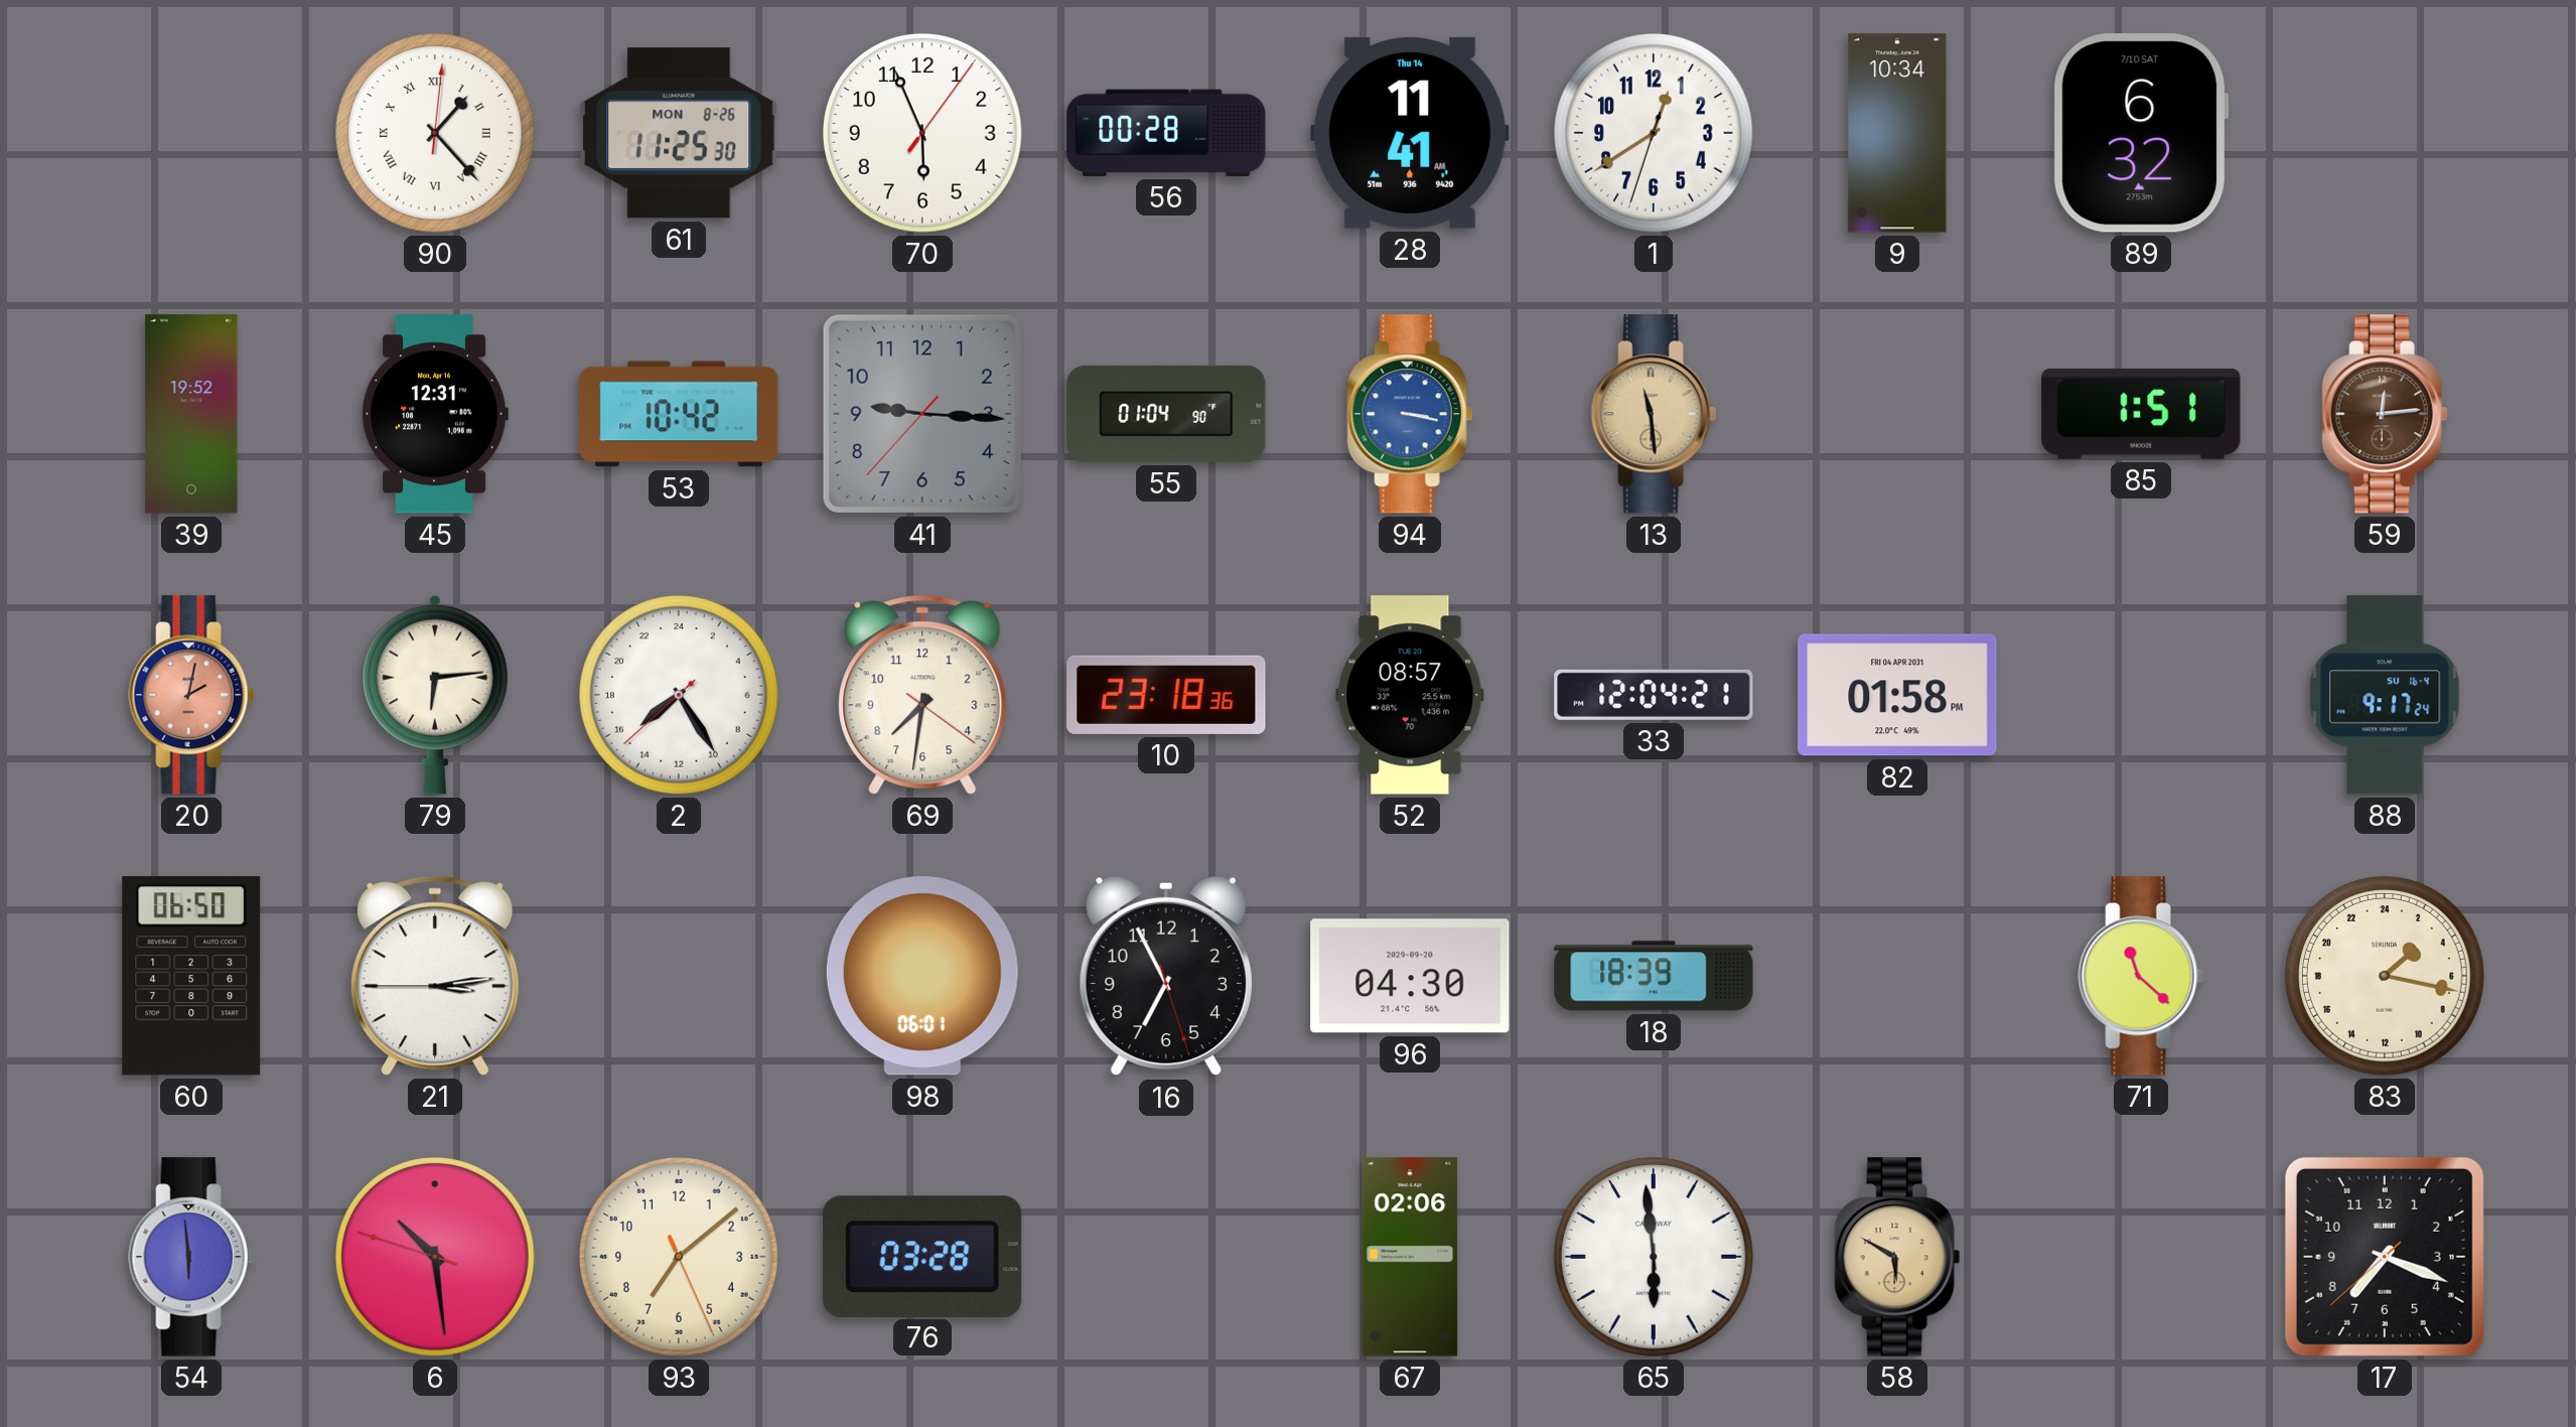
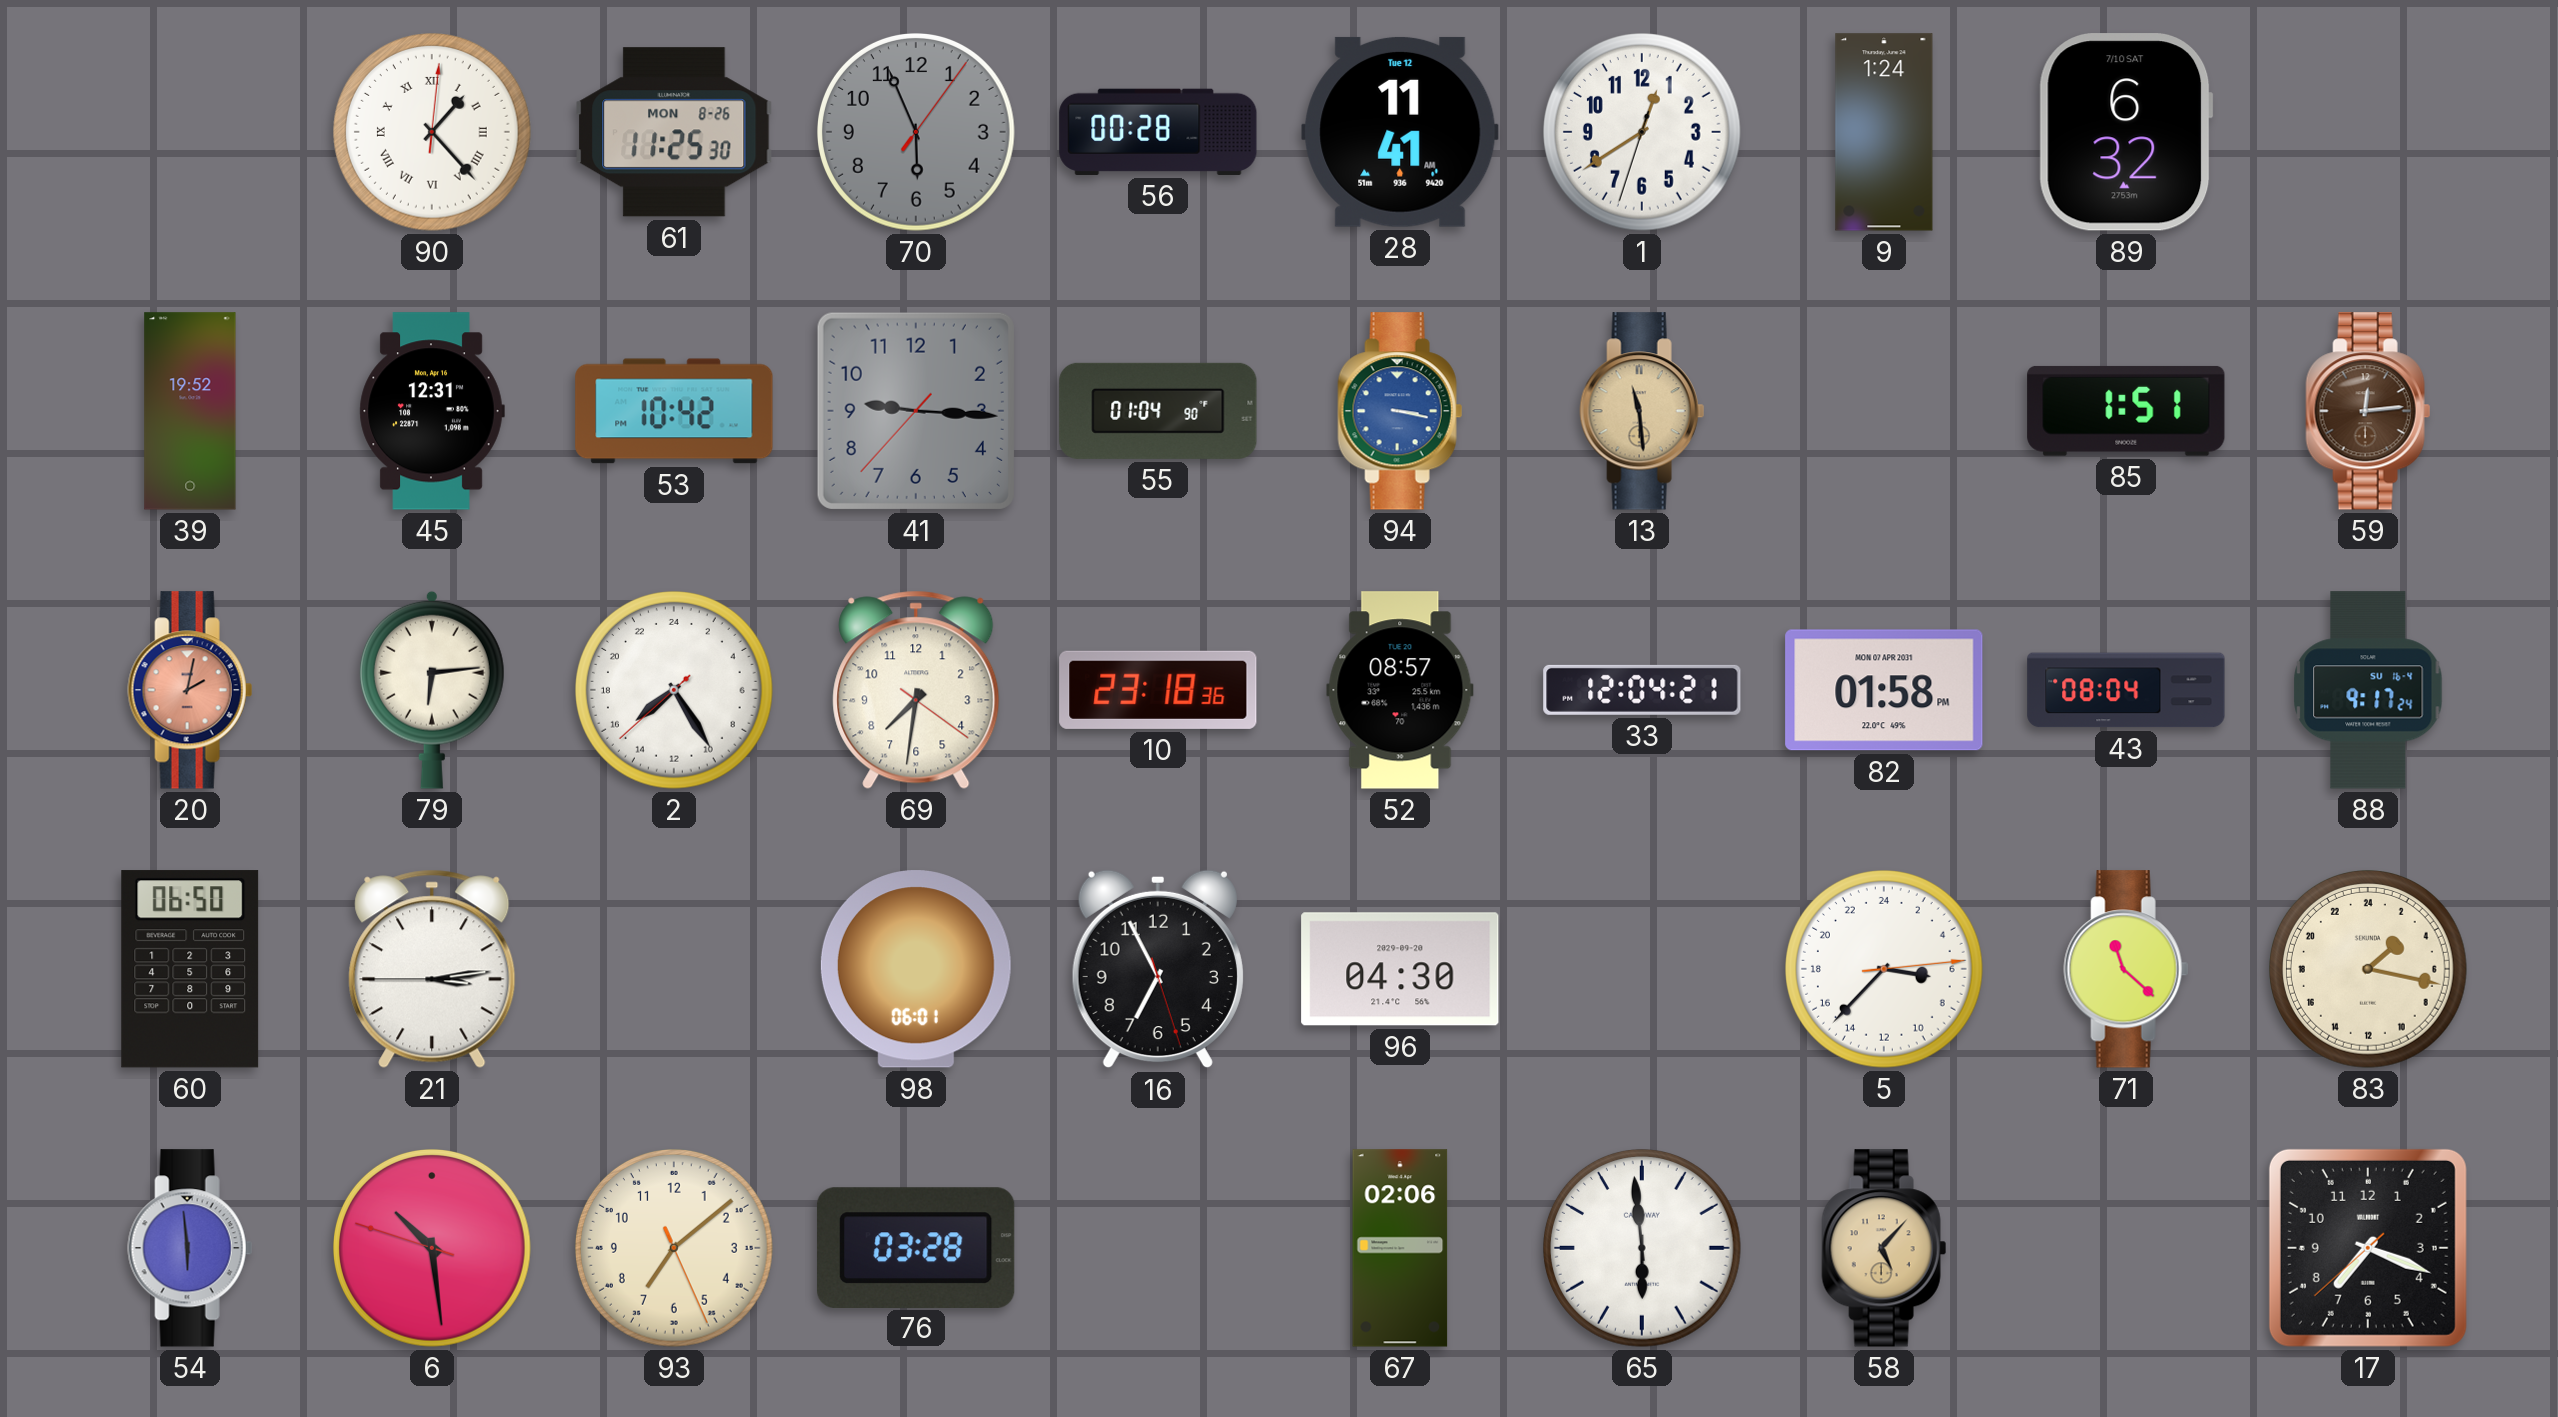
70 dial: white -> grey
28 date: Thu 14 -> Tue 12
9: 10:34 -> 1:24
82 date: FRI 04 APR 2031 -> MON 07 APR 2031
43: none -> 08:04
18: 18:39 -> none
5: none -> 6:37
58: 5:50 -> 5:07
